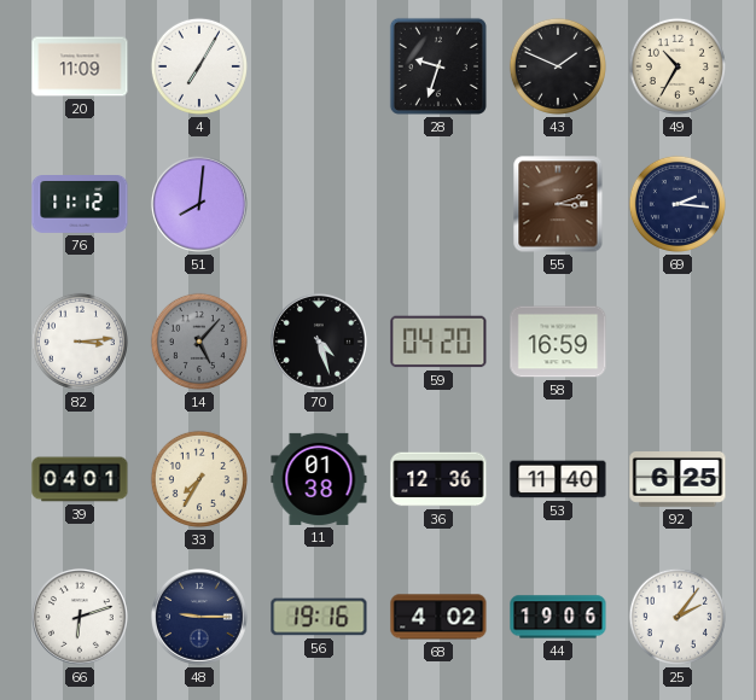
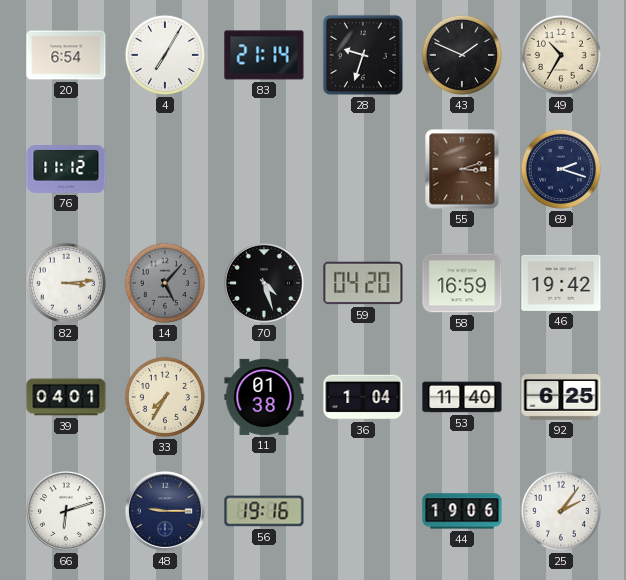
20: 11:09 -> 6:54
83: none -> 21:14
51: 8:01 -> none
69: 2:16 -> 2:18
46: none -> 19:42
36: 12:36 -> 1:04
68: 4:02 -> none
